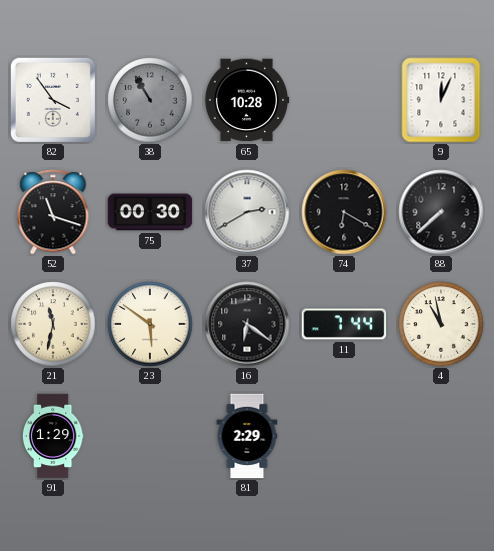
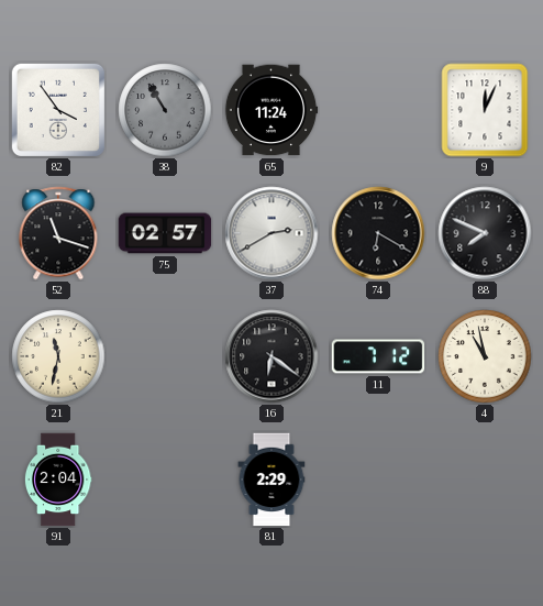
65: 10:28 -> 11:24
75: 00:30 -> 02:57
88: 7:38 -> 7:49
23: 5:51 -> none
11: 7:44 -> 7:12
91: 1:29 -> 2:04
